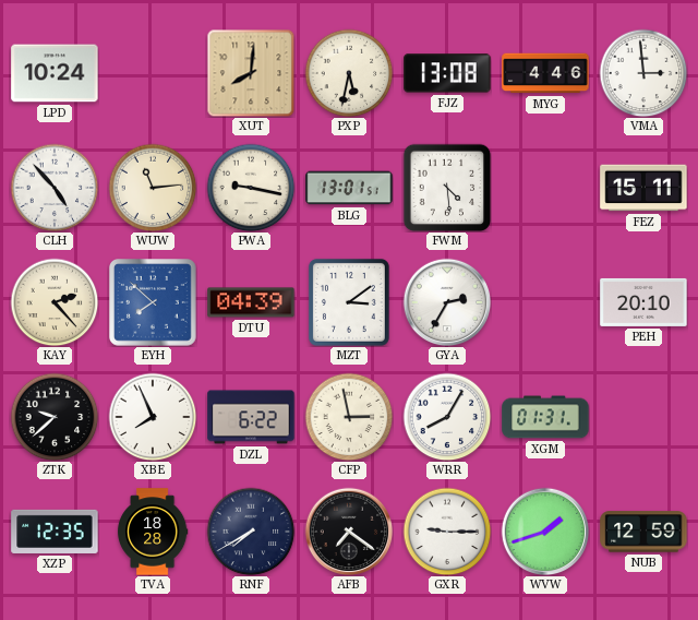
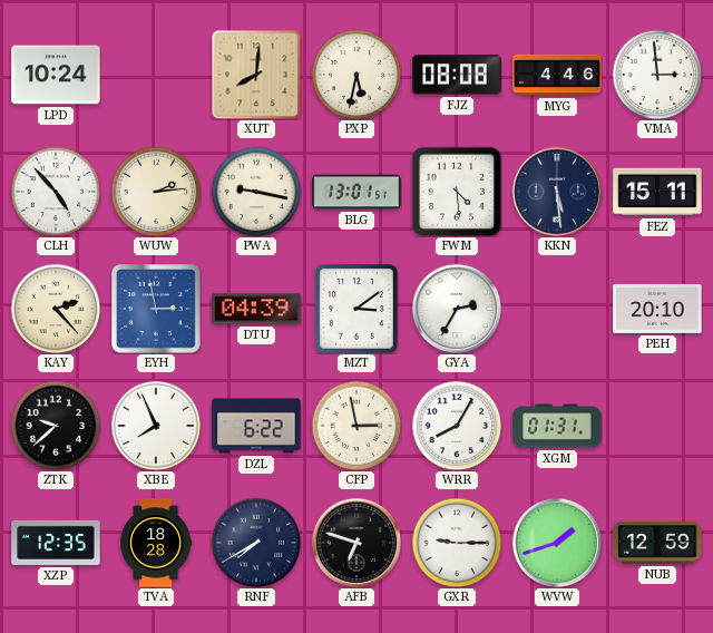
FJZ: 13:08 -> 08:08
WUW: 11:14 -> 2:14
KKN: none -> 5:29
EYH: 7:52 -> 2:58
AFB: 7:21 -> 6:48
